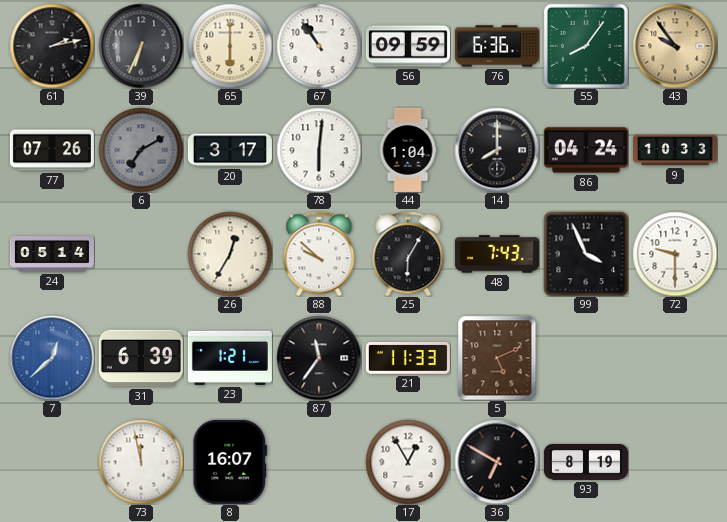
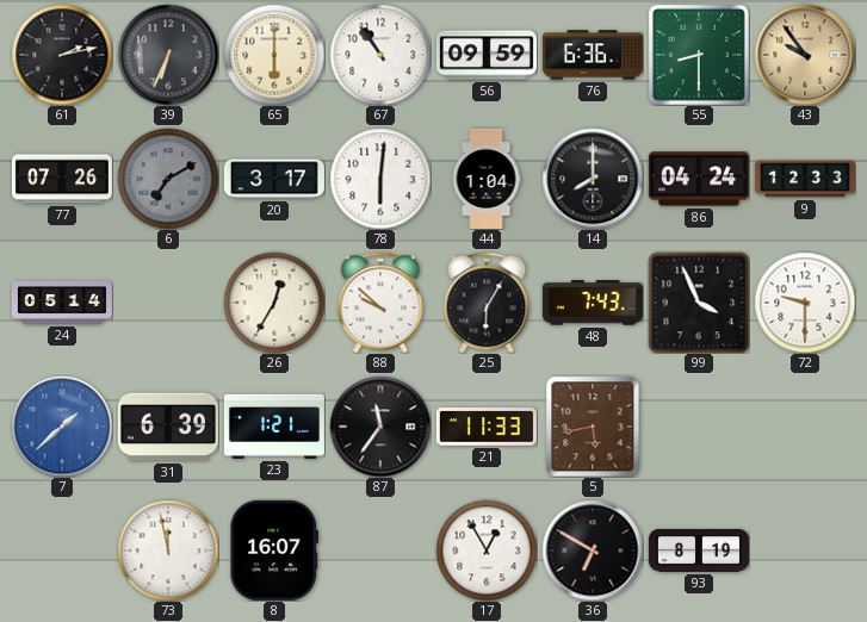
55: 8:06 -> 8:30
9: 10:33 -> 12:33
7: 12:38 -> 1:38
5: 5:11 -> 5:43
